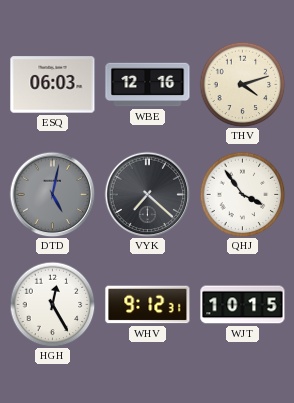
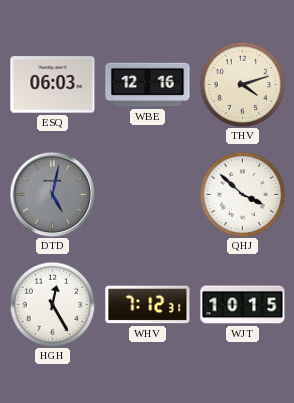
VYK: 7:22 -> none
QHJ: 3:54 -> 3:52
WHV: 9:12 -> 7:12
